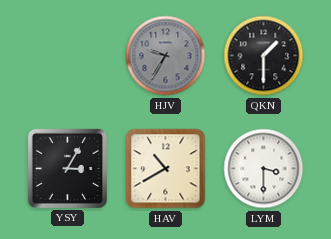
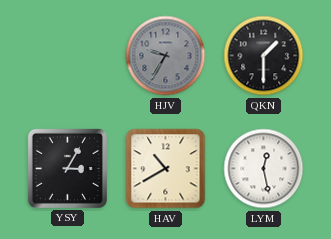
LYM: 3:30 -> 12:28
